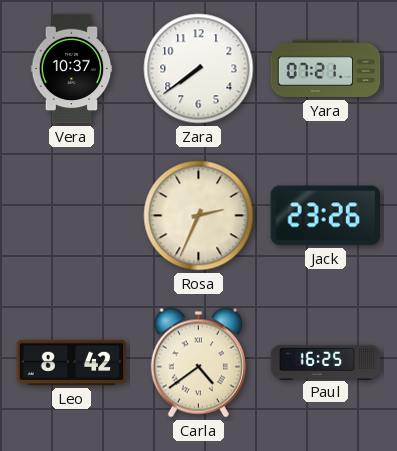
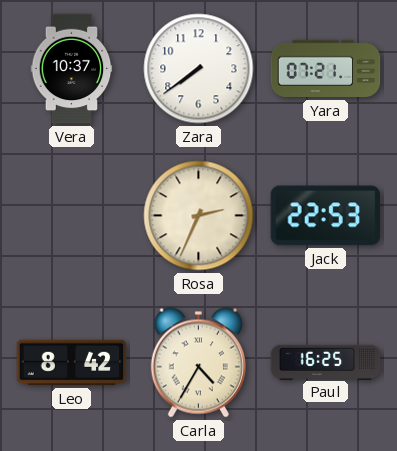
Jack: 23:26 -> 22:53
Carla: 4:39 -> 4:35
